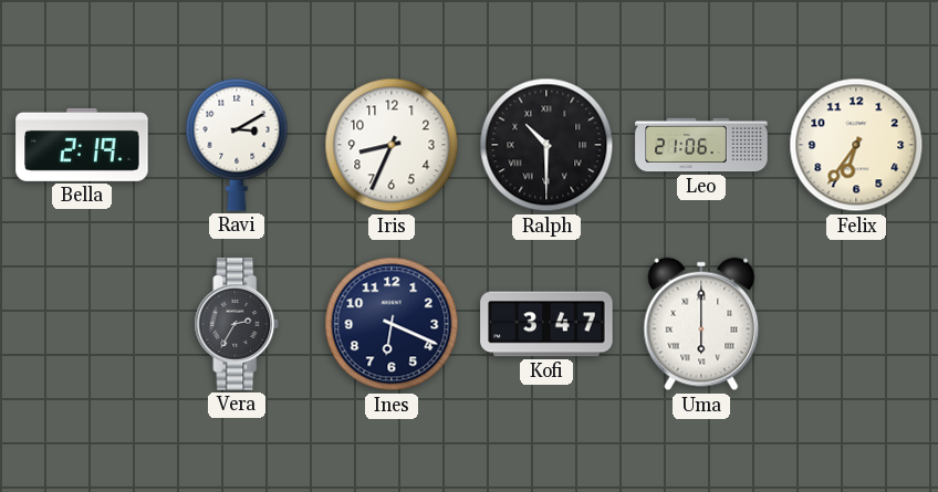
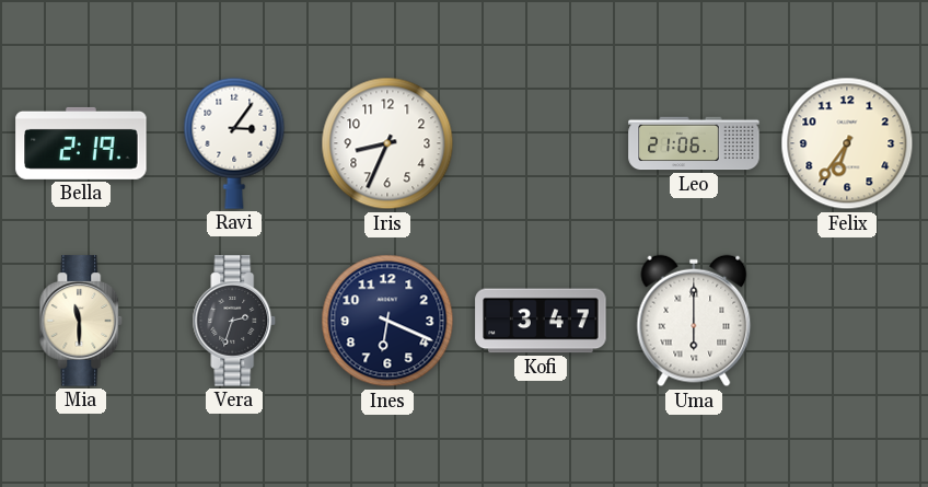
Ravi: 3:10 -> 3:06
Ralph: 10:30 -> none
Mia: none -> 11:30
Vera: 2:35 -> 2:33
